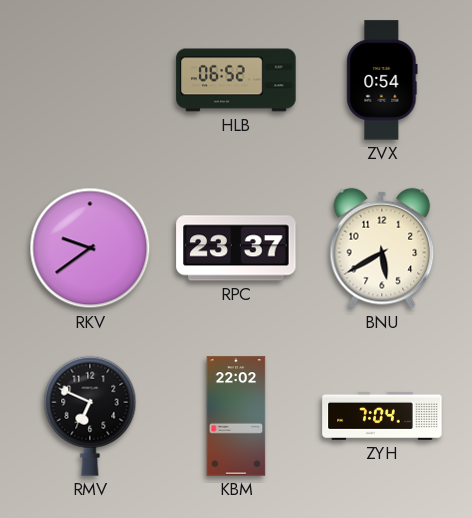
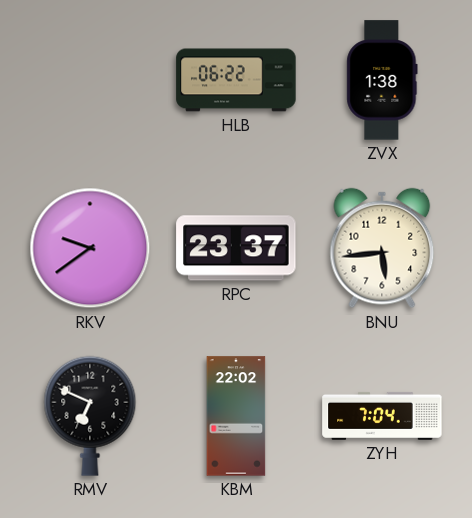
HLB: 06:52 -> 06:22
ZVX: 0:54 -> 1:38
BNU: 5:40 -> 5:44
